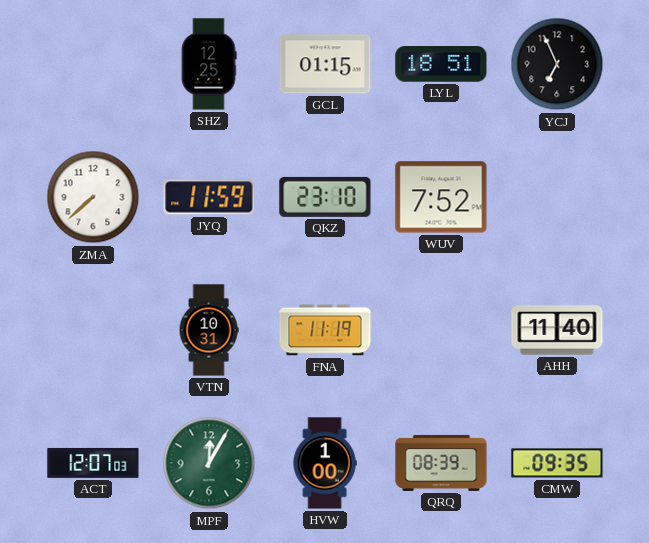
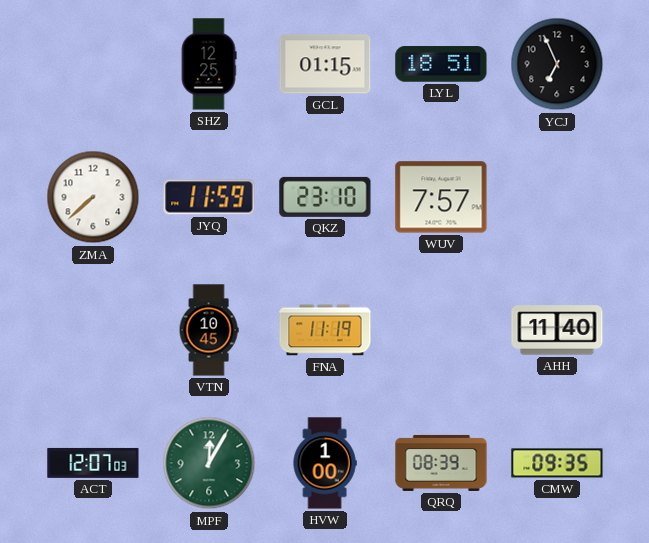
WUV: 7:52 -> 7:57
VTN: 10:31 -> 10:45
